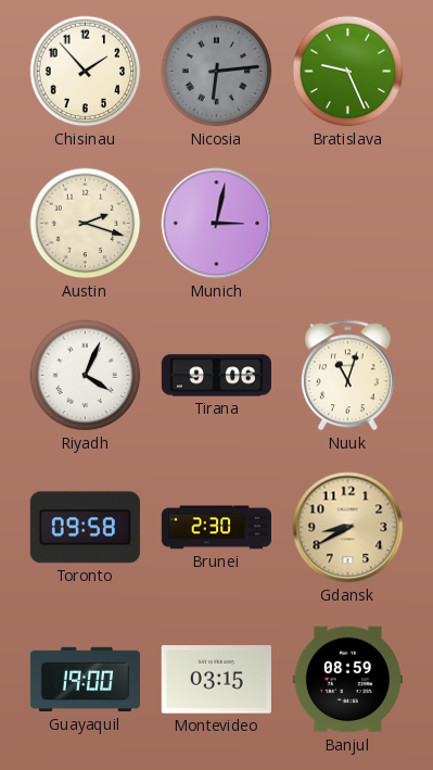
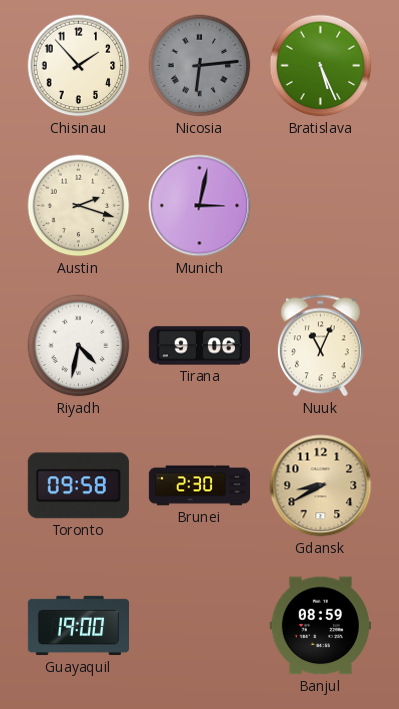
Bratislava: 9:26 -> 5:26
Riyadh: 4:04 -> 4:32
Nuuk: 11:03 -> 11:04
Montevideo: 03:15 -> none
